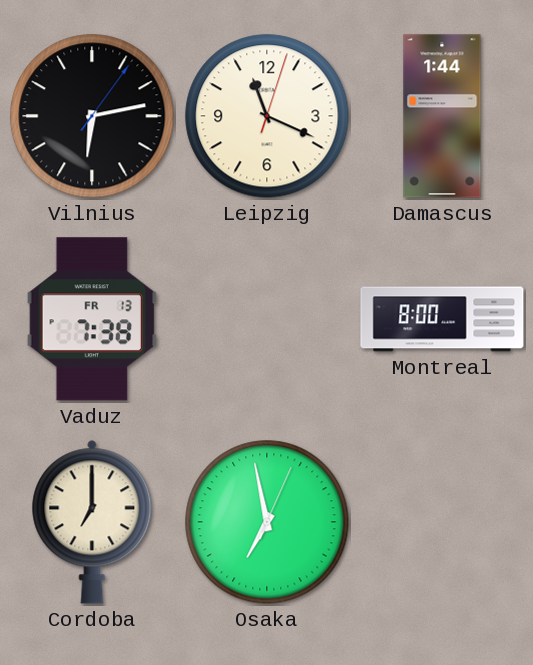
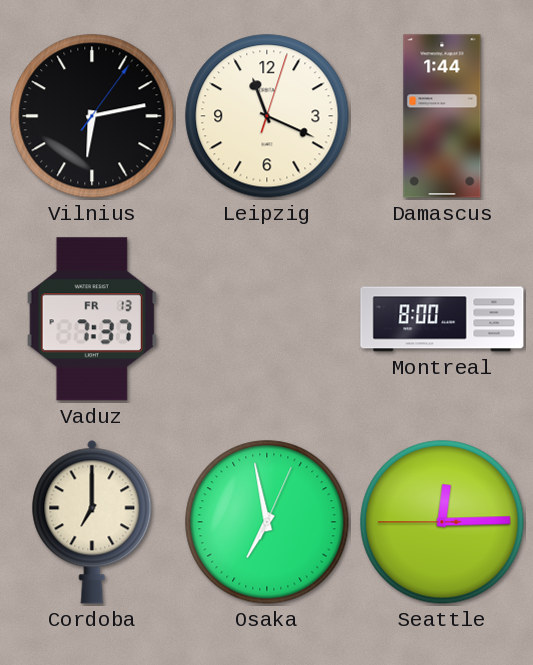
Vaduz: 7:38 -> 7:37
Seattle: none -> 12:14
